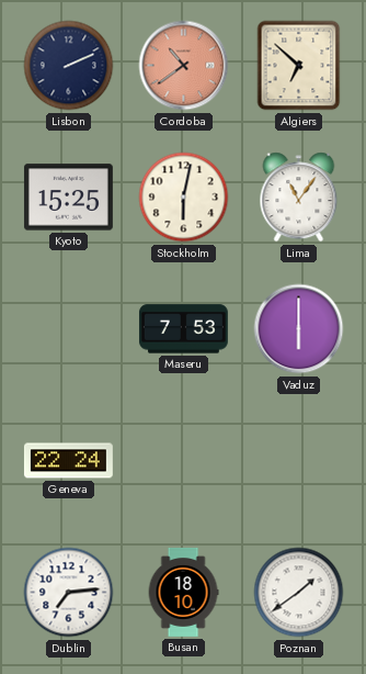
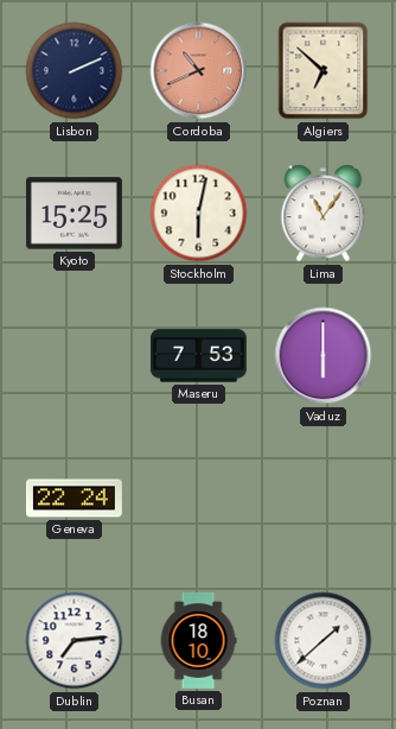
Cordoba: 10:39 -> 10:41
Poznan: 1:39 -> 1:38
